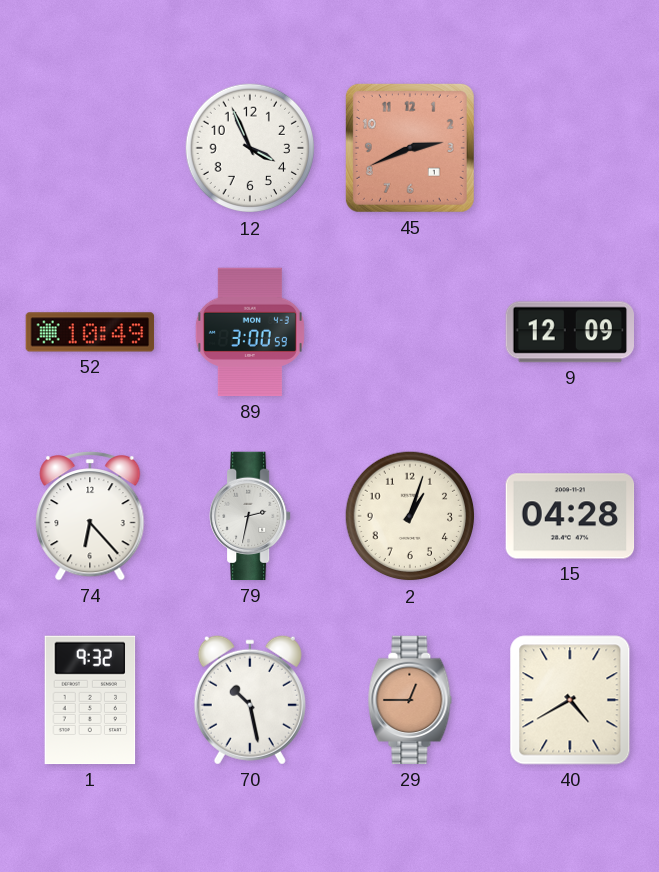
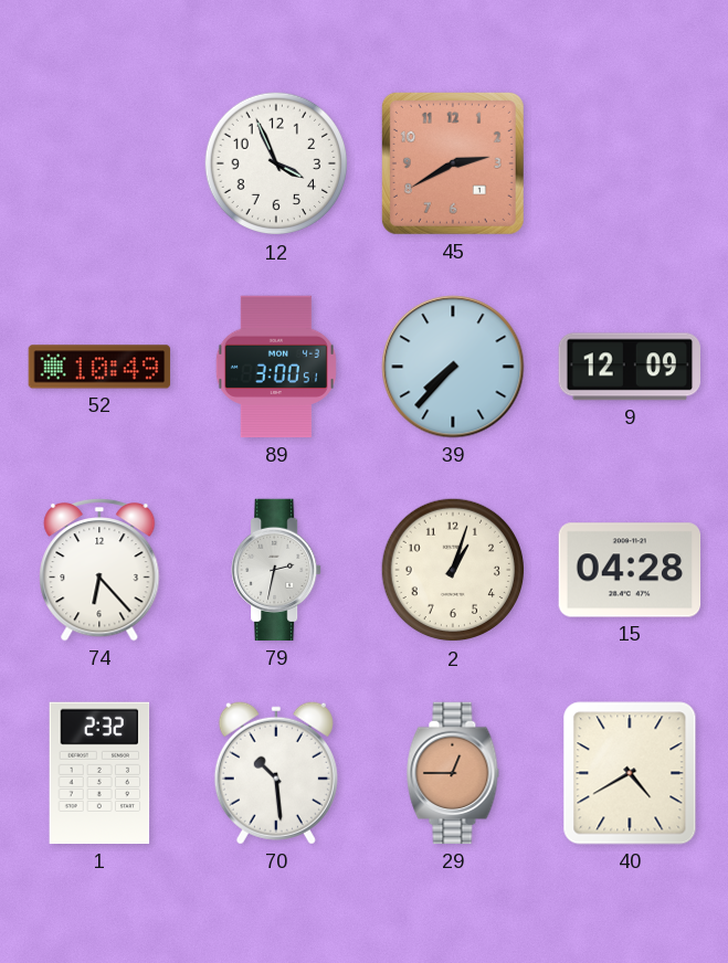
45: 2:41 -> 2:40
89: 3:00:59 -> 3:00:51
39: none -> 7:37
1: 9:32 -> 2:32
70: 10:28 -> 10:29
